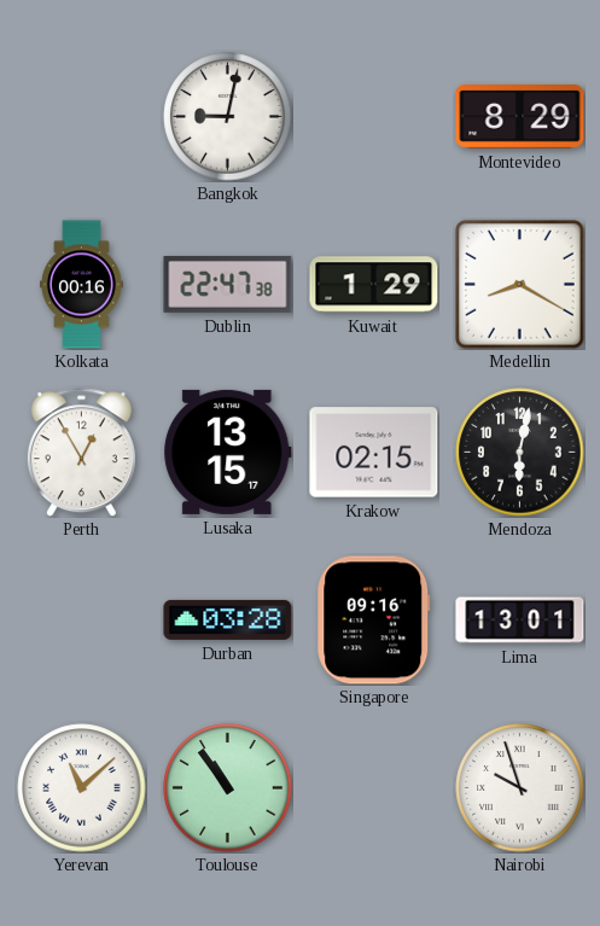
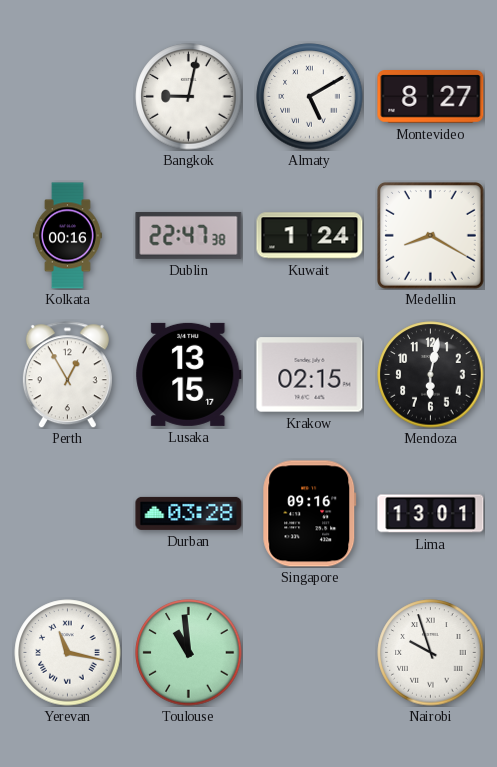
Almaty: none -> 5:10
Montevideo: 8:29 -> 8:27
Kuwait: 1:29 -> 1:24
Yerevan: 11:08 -> 11:17
Toulouse: 10:54 -> 10:59
